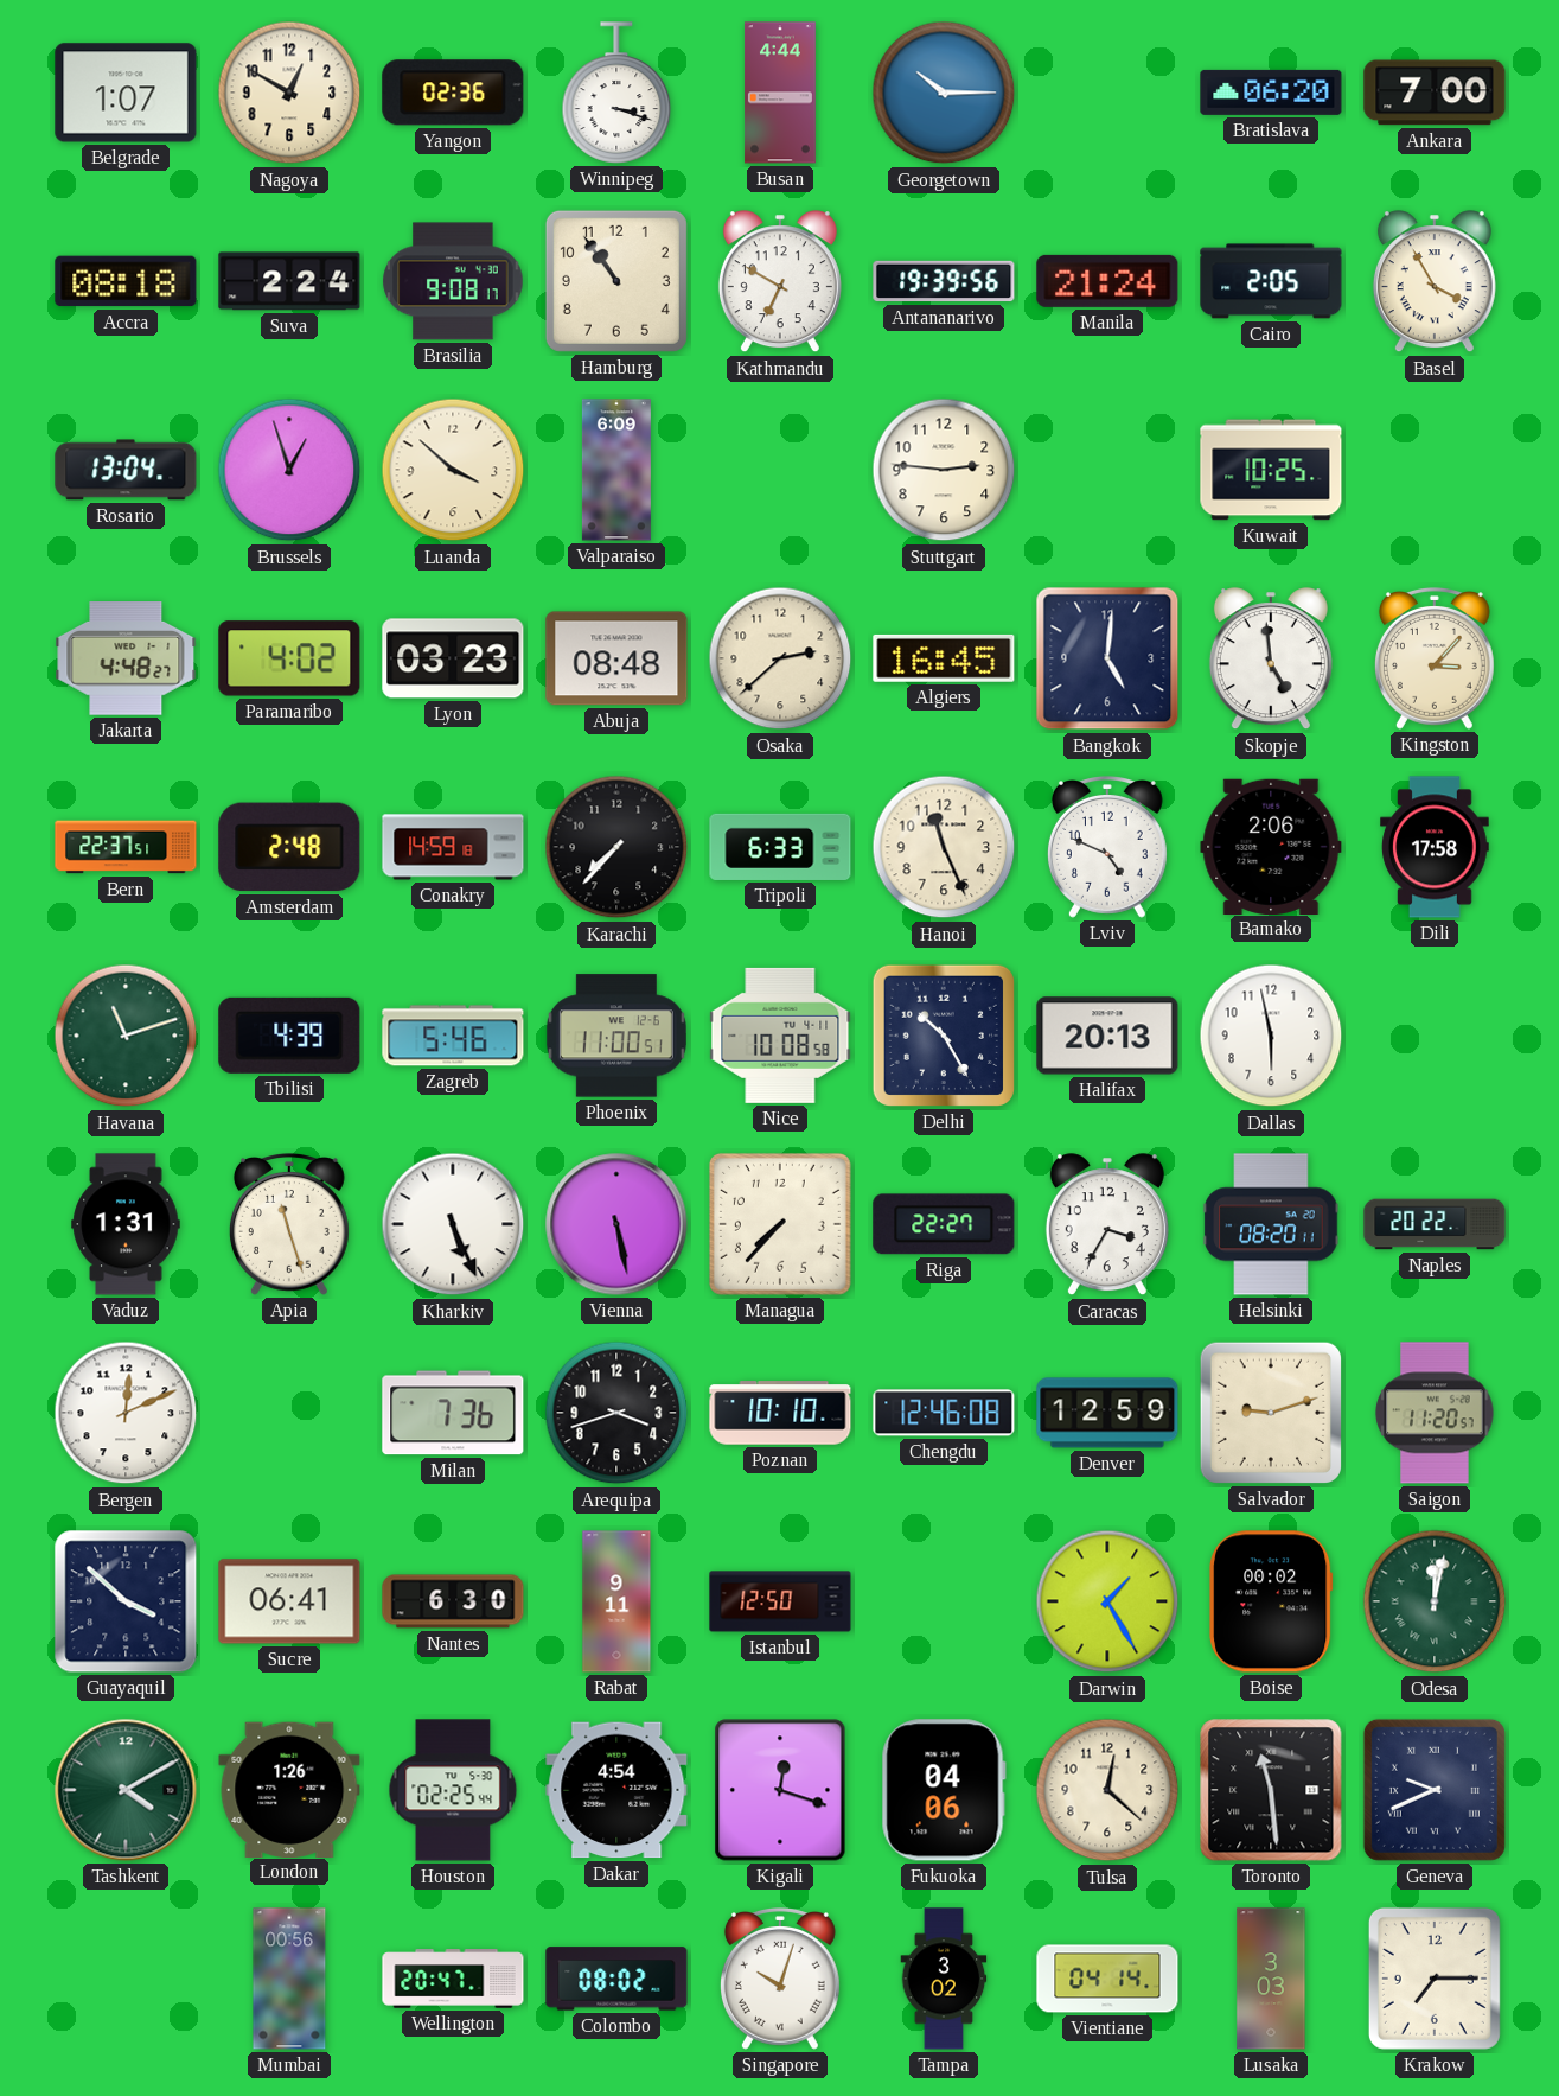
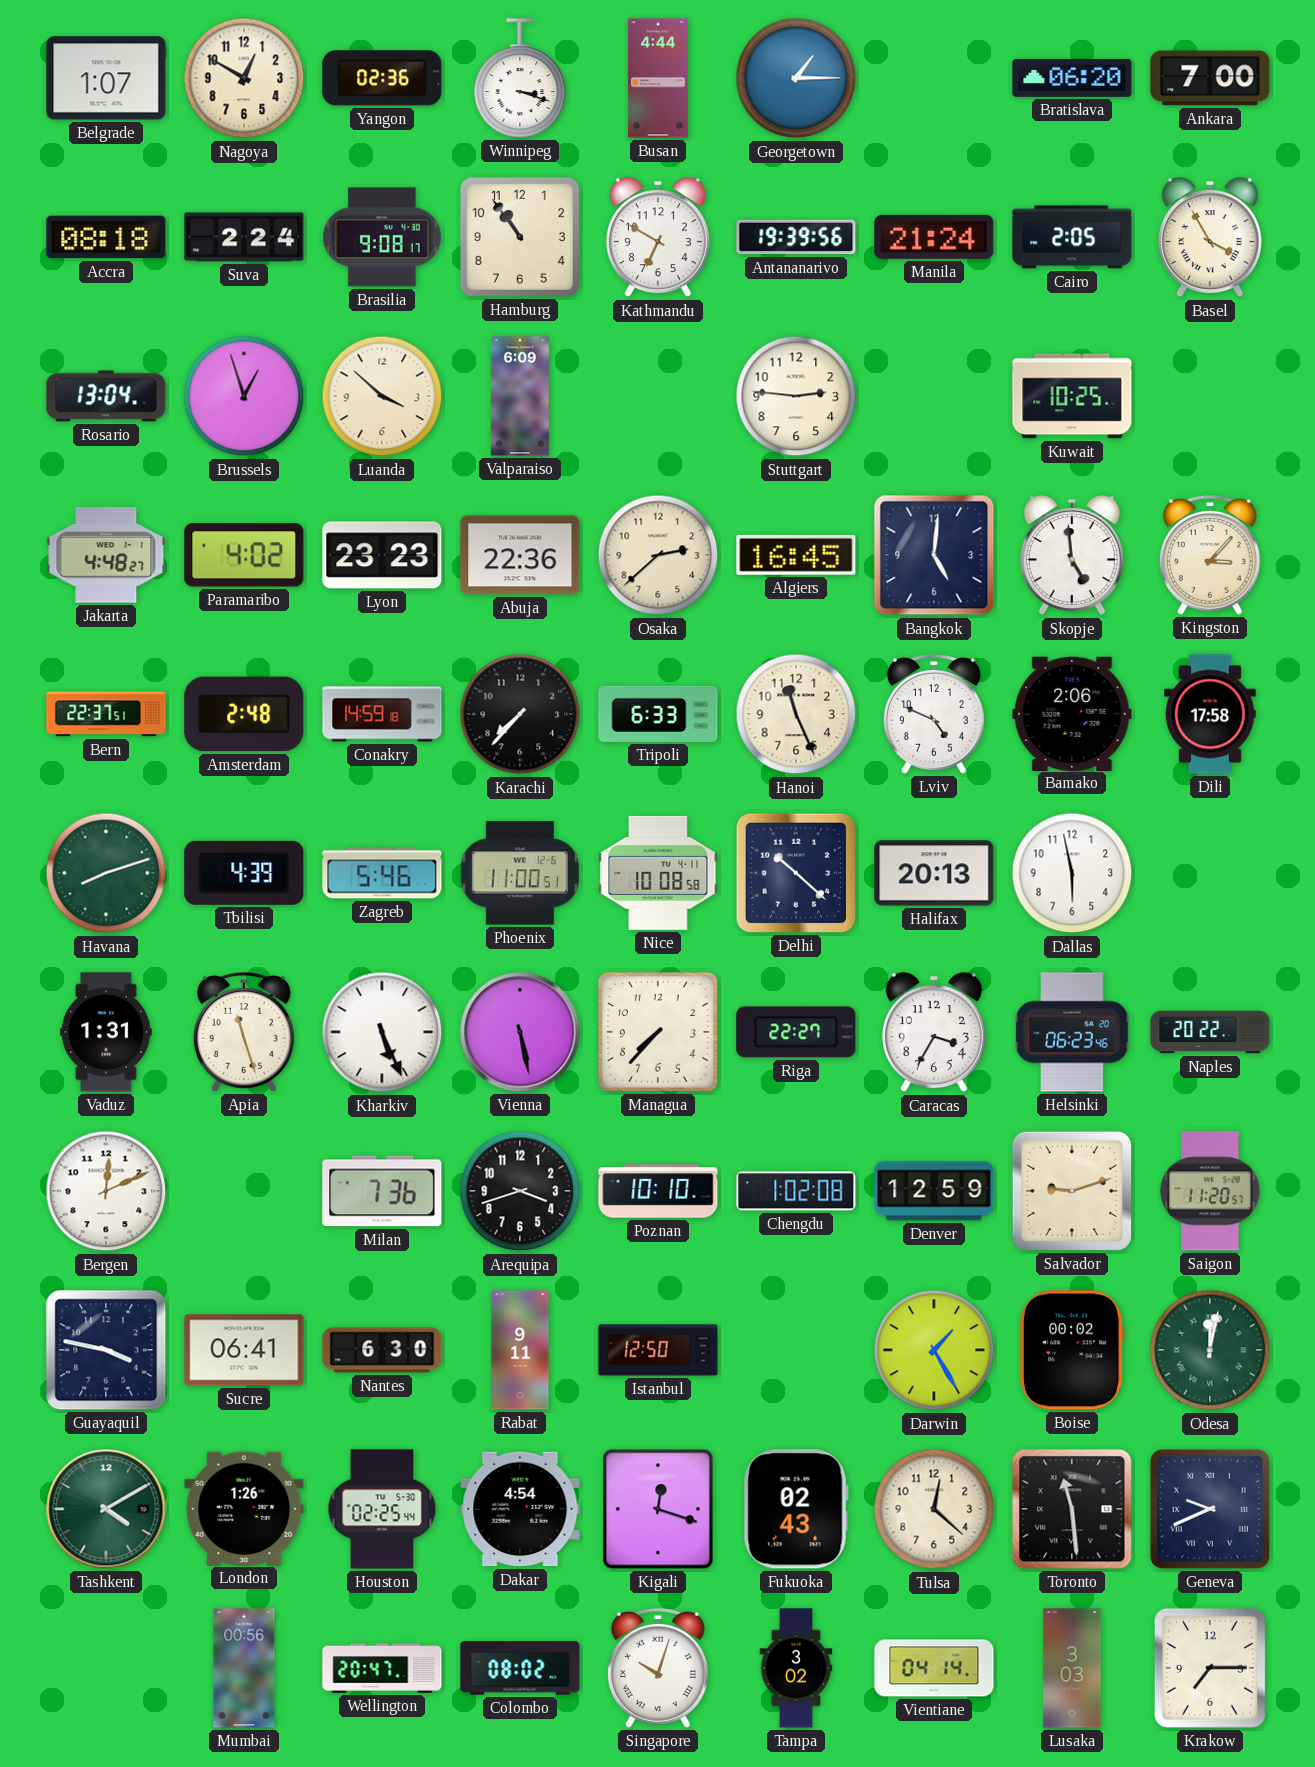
Georgetown: 10:15 -> 1:15
Lyon: 03:23 -> 23:23
Abuja: 08:48 -> 22:36
Havana: 11:12 -> 8:12
Delhi: 10:25 -> 10:22
Helsinki: 08:20 -> 06:23
Chengdu: 12:46 -> 1:02
Guayaquil: 3:52 -> 3:47
Fukuoka: 04:06 -> 02:43
